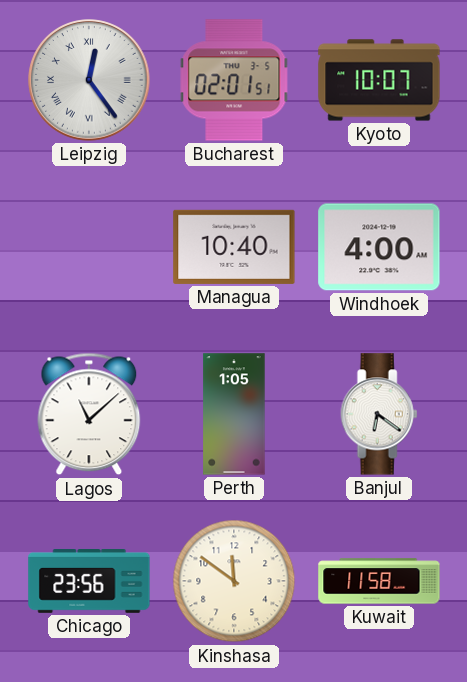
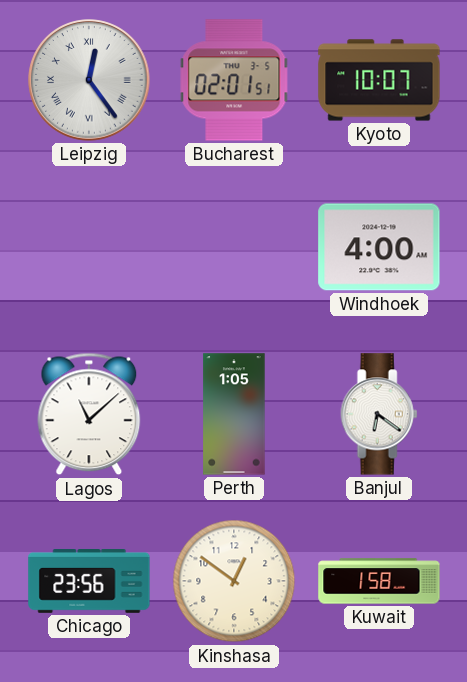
Managua: 10:40 -> none
Kinshasa: 11:51 -> 12:51
Kuwait: 11:58 -> 1:58
